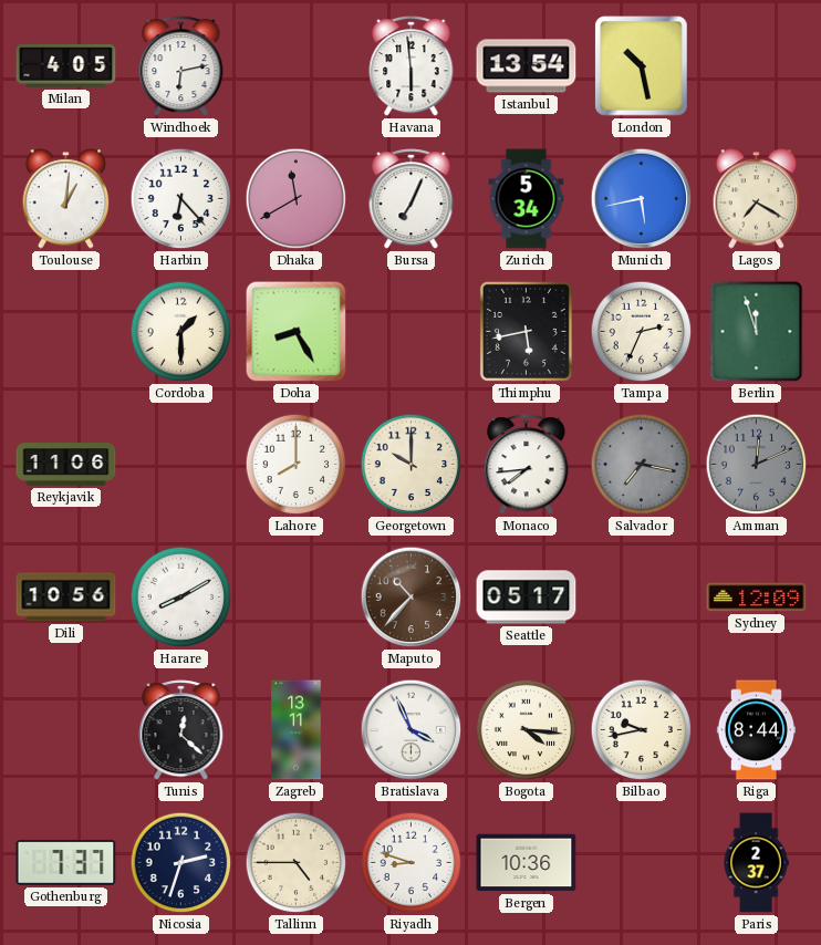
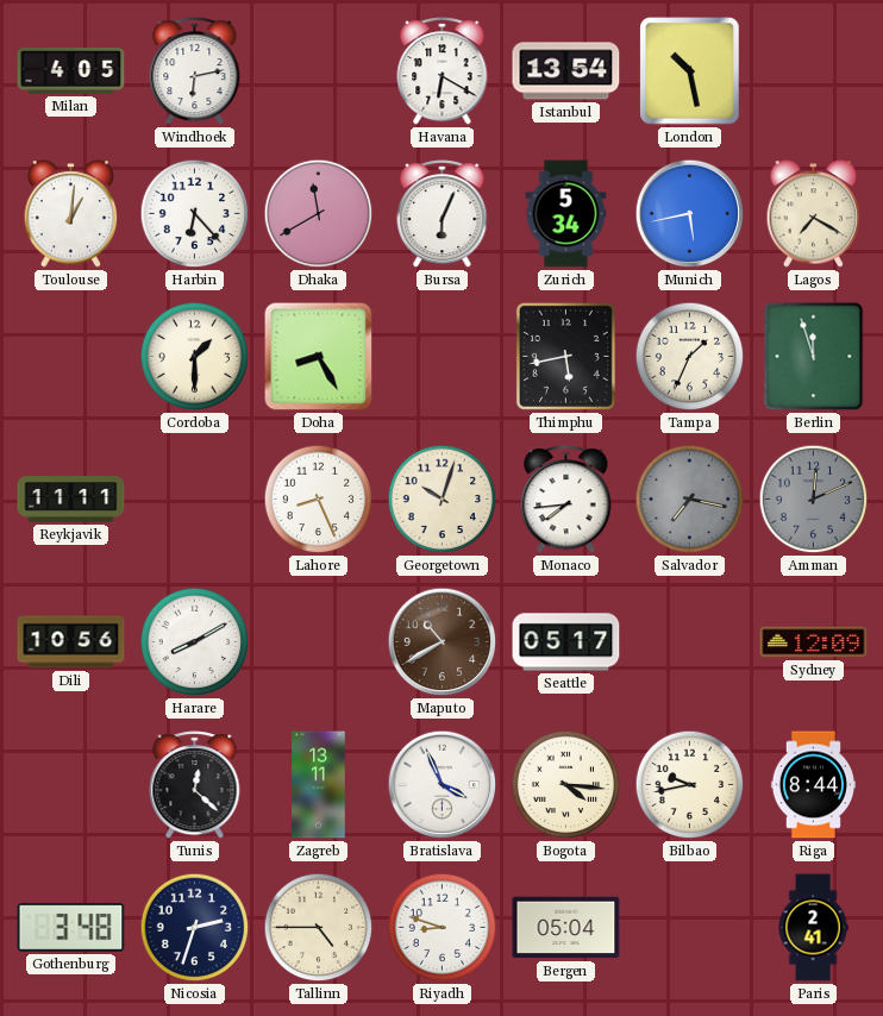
Havana: 5:59 -> 6:20
Bursa: 7:04 -> 6:04
Tampa: 2:34 -> 1:34
Reykjavik: 11:06 -> 11:11
Lahore: 8:00 -> 8:26
Georgetown: 10:00 -> 10:03
Maputo: 10:37 -> 10:40
Gothenburg: 7:37 -> 3:48
Bergen: 10:36 -> 05:04
Paris: 2:37 -> 2:41
